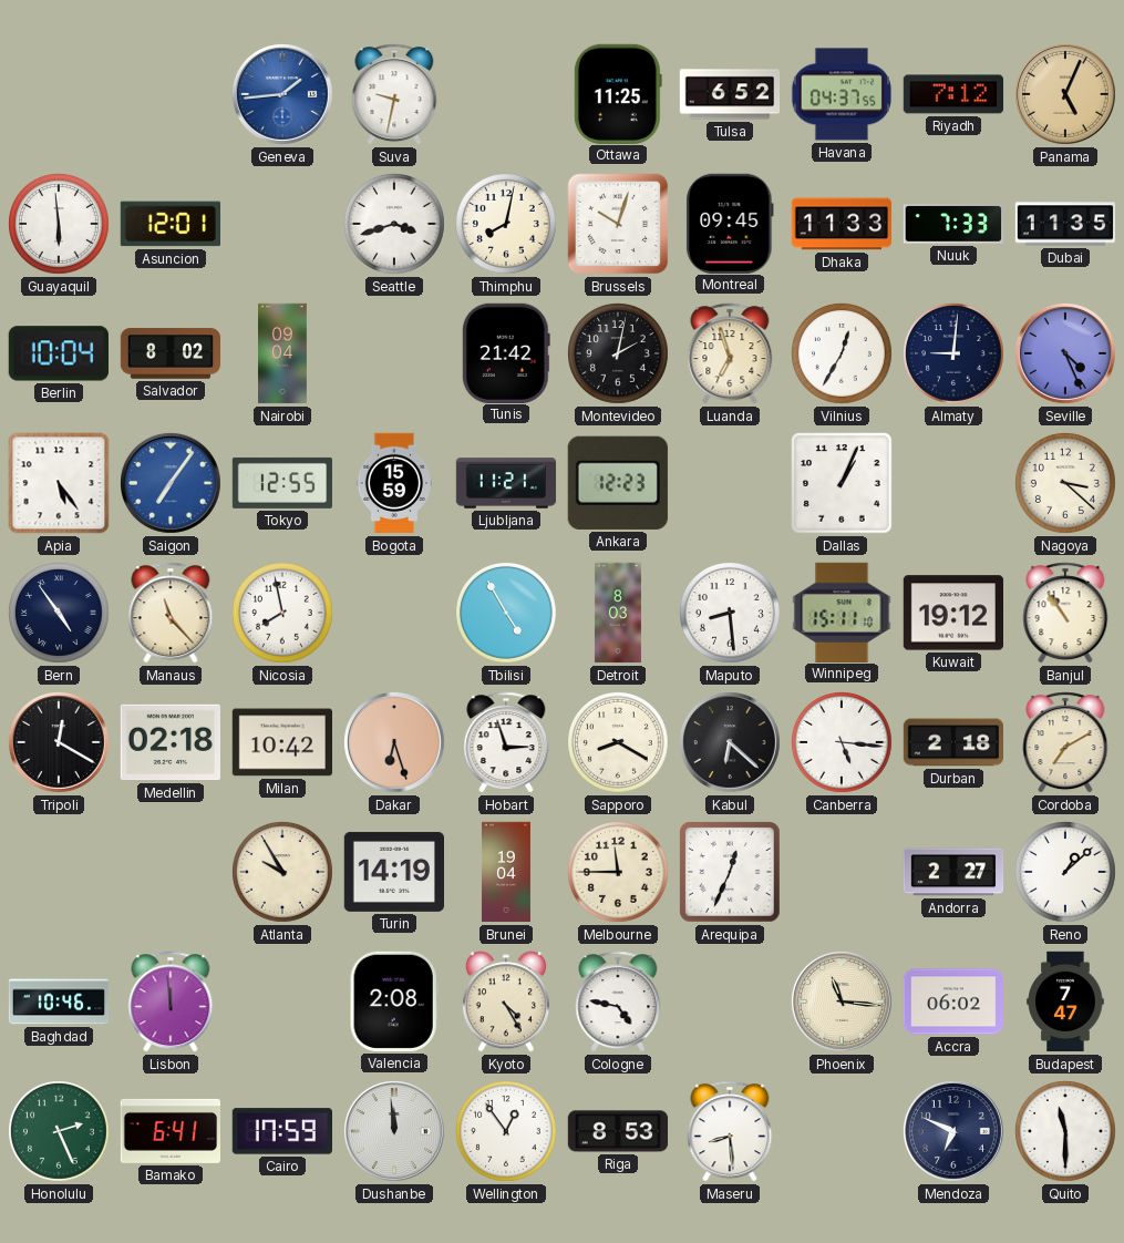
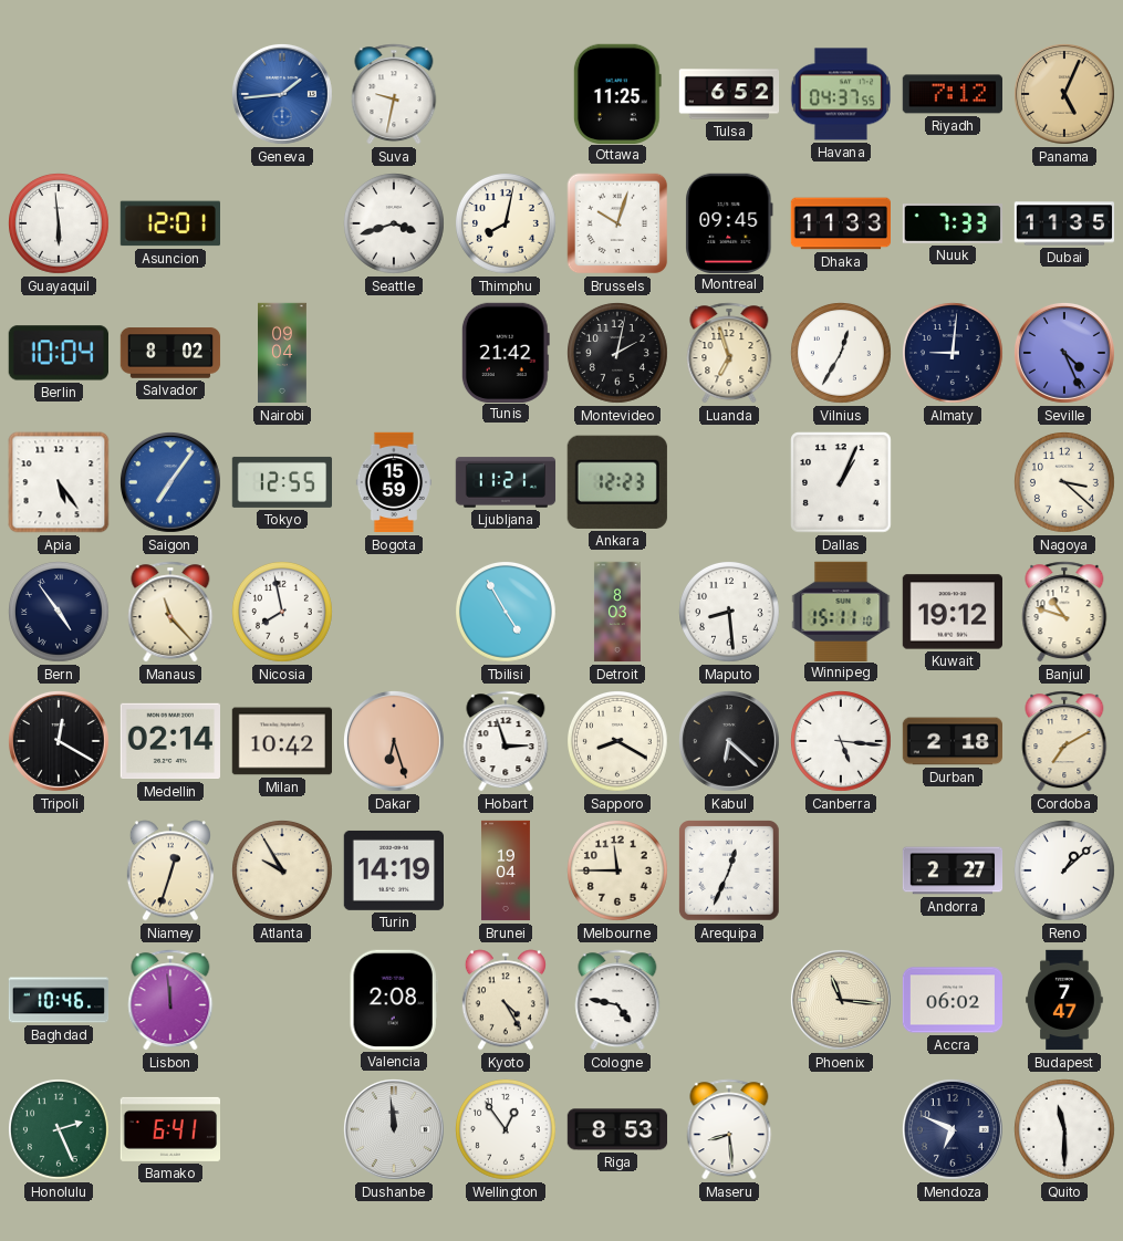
Banjul: 10:54 -> 10:48
Medellin: 02:18 -> 02:14
Niamey: none -> 12:33
Cairo: 17:59 -> none
